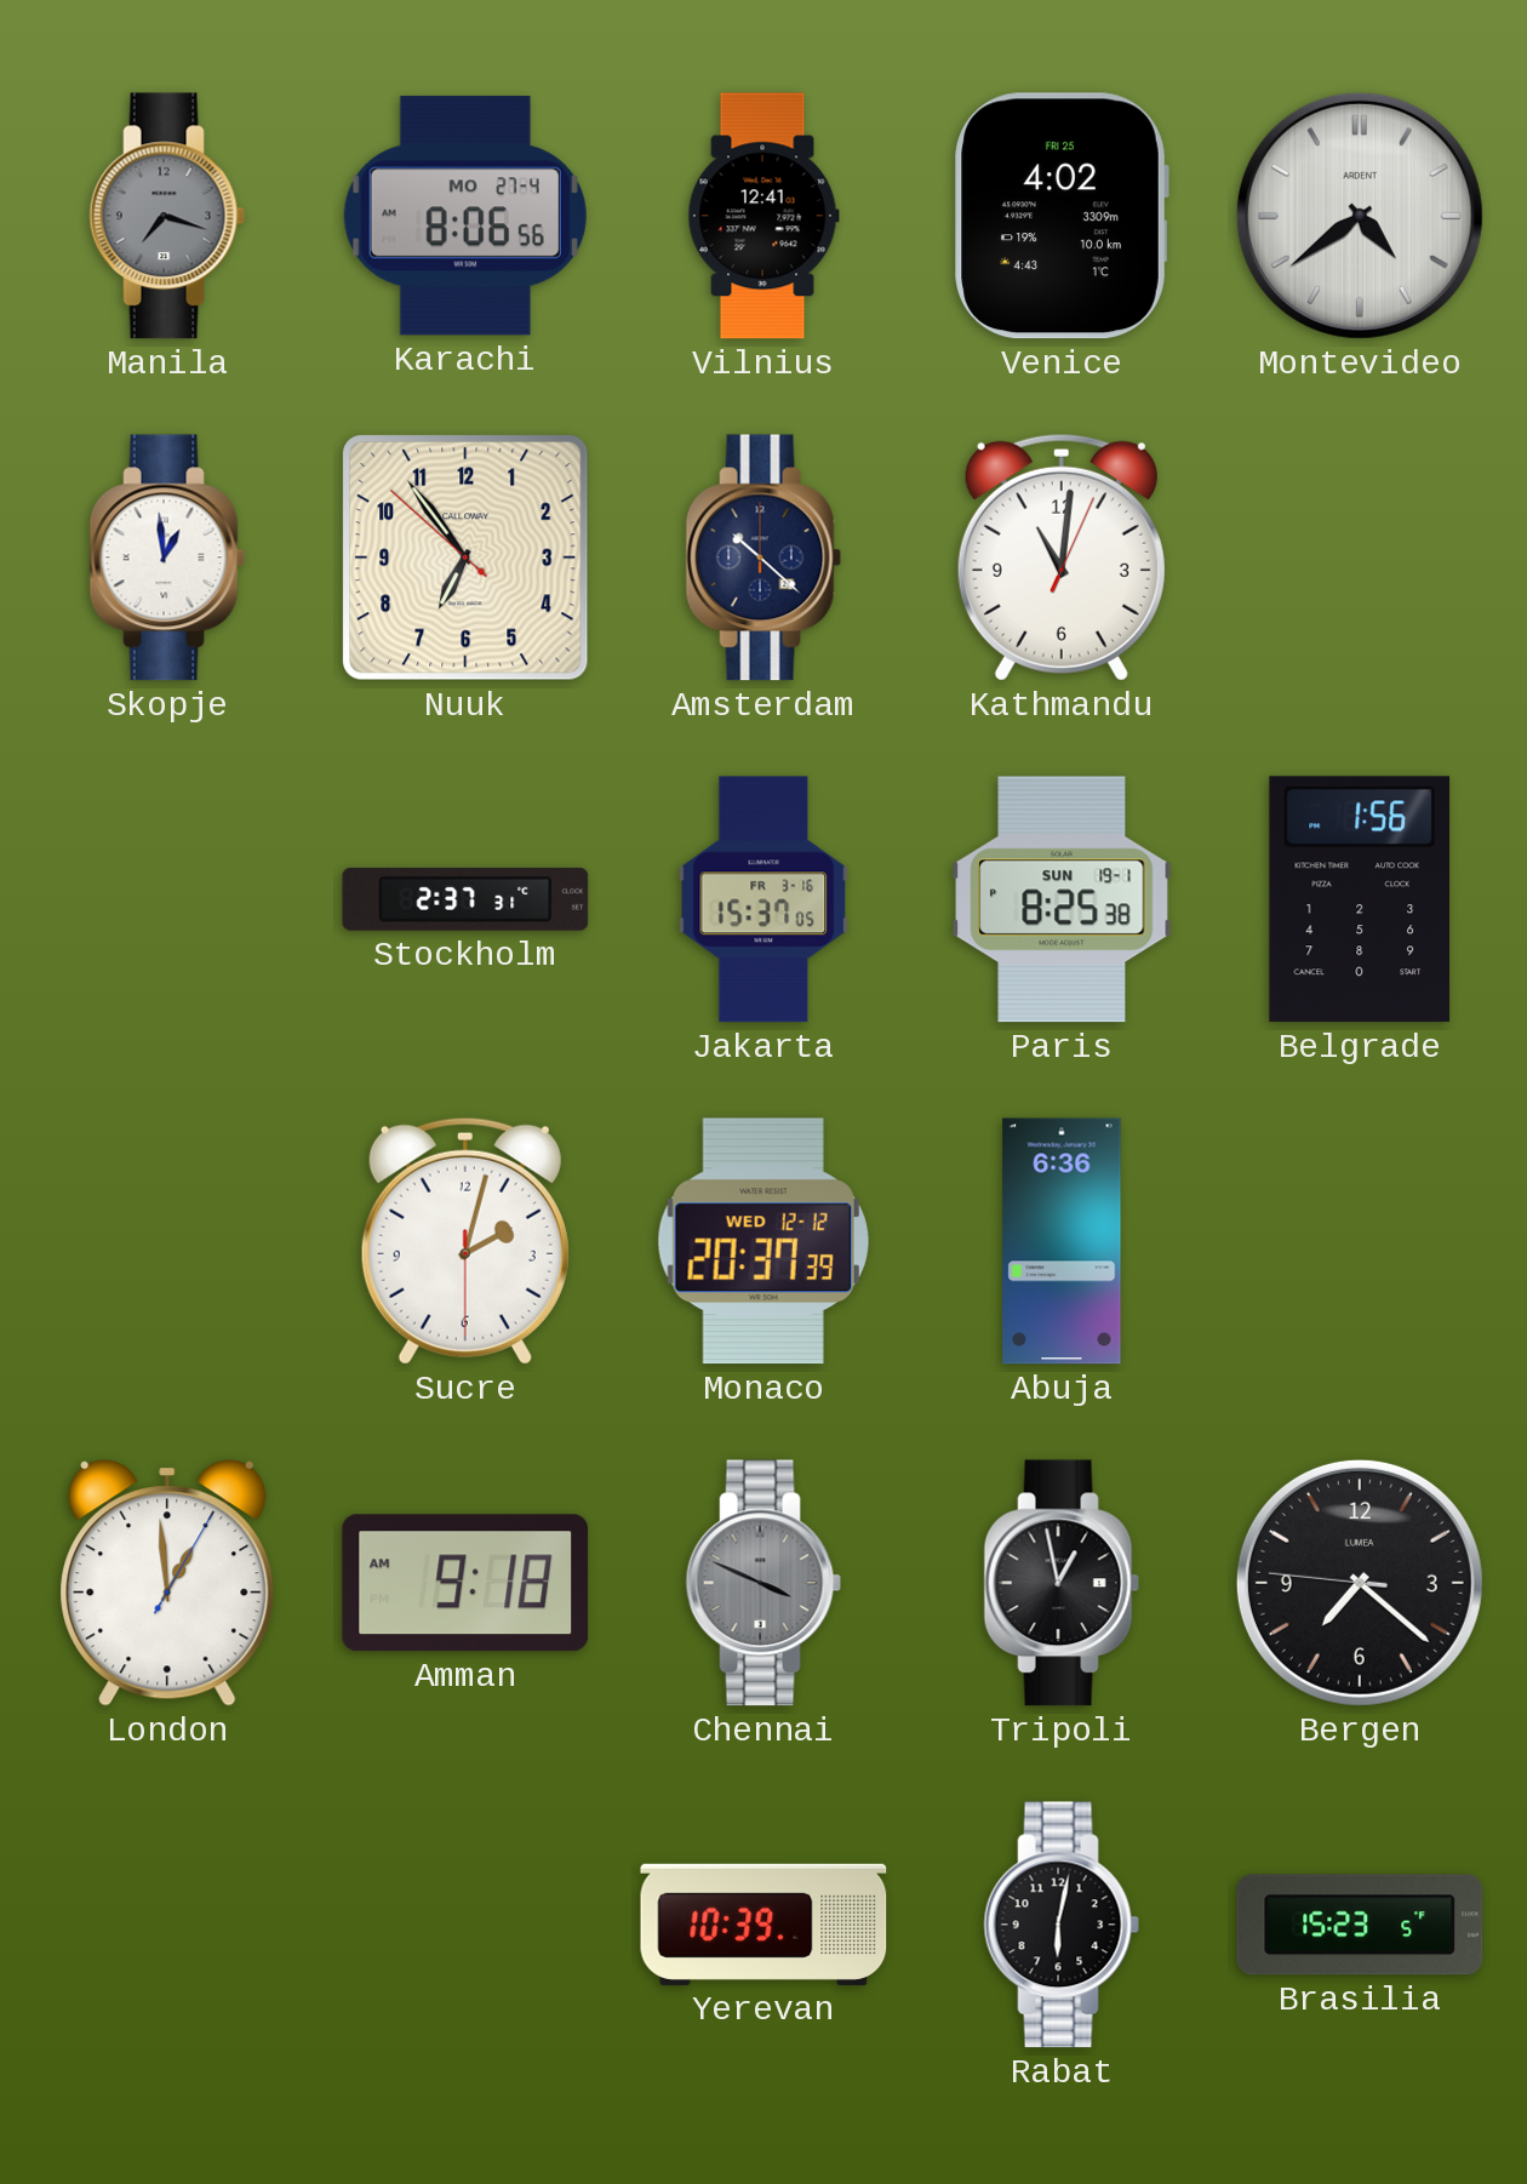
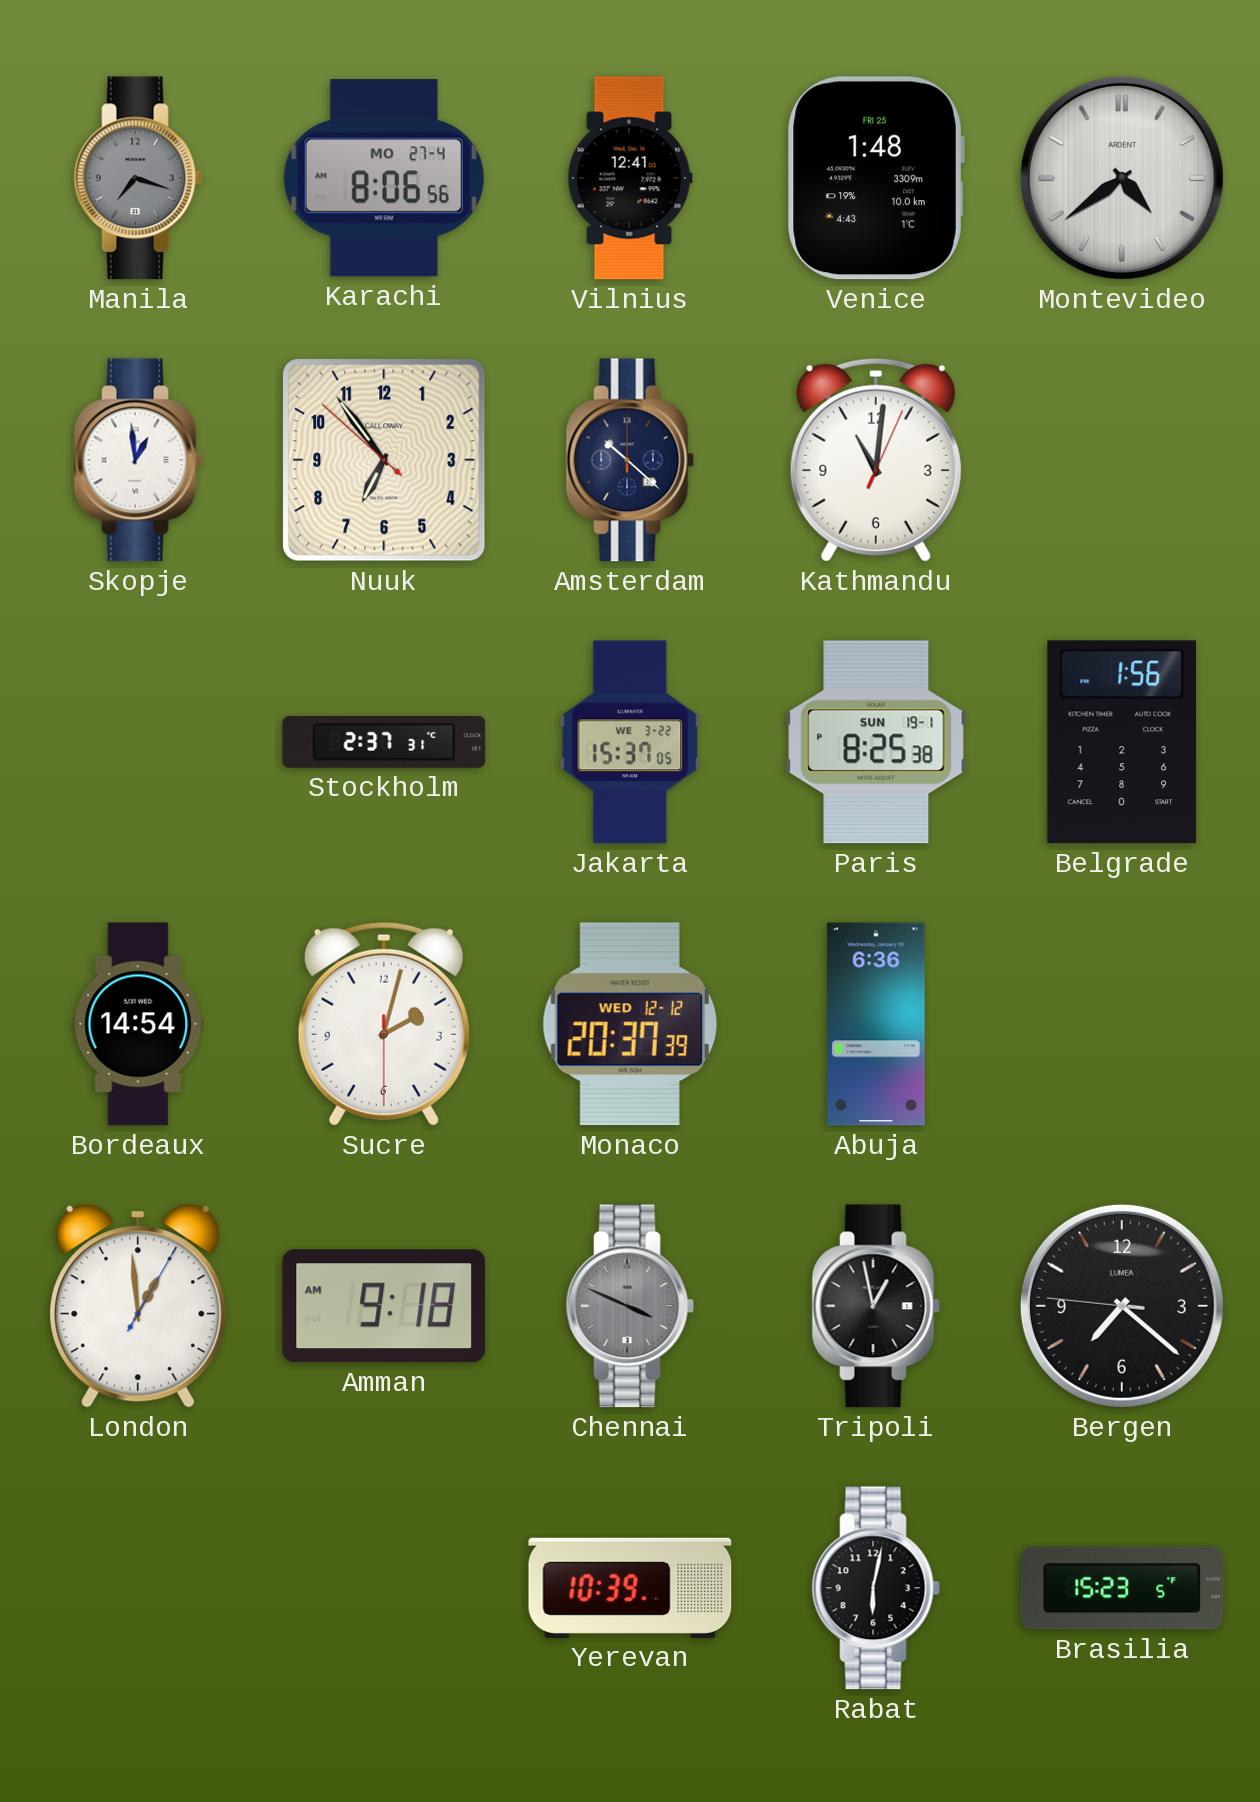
Venice: 4:02 -> 1:48
Jakarta date: FR 3-16 -> WE 3-22
Bordeaux: none -> 14:54
